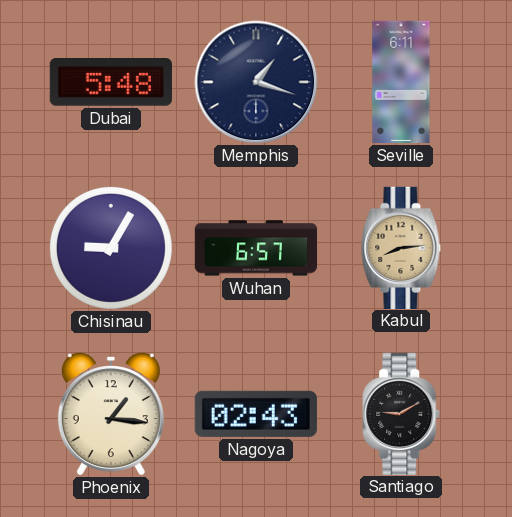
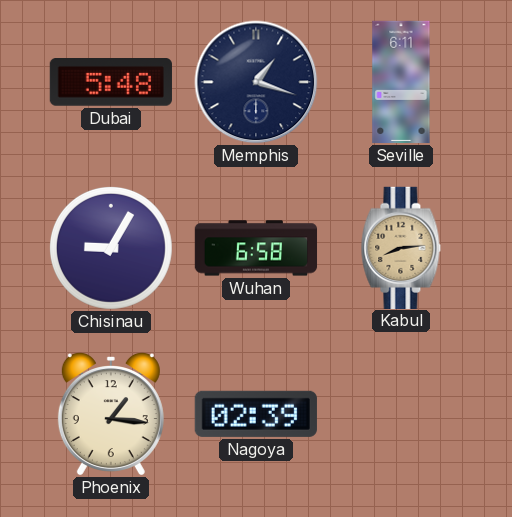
Wuhan: 6:57 -> 6:58
Nagoya: 02:43 -> 02:39
Santiago: 9:10 -> none
